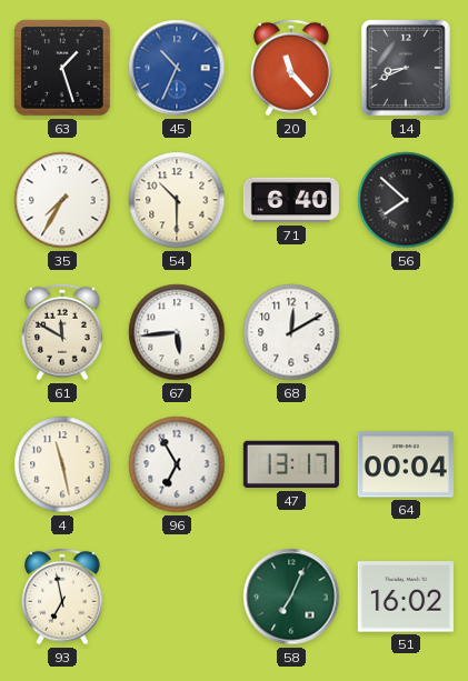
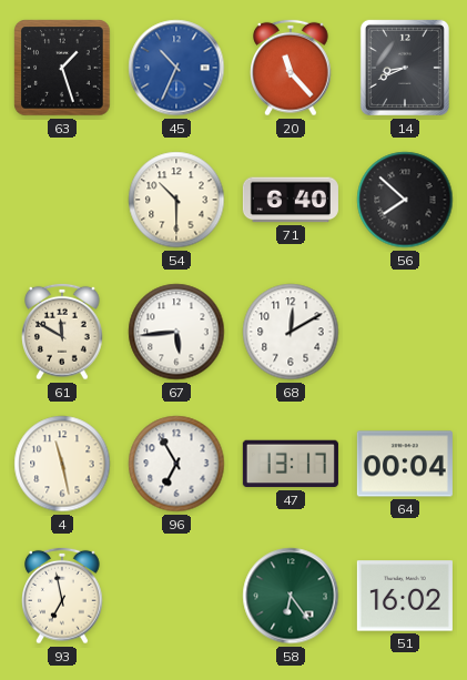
35: 7:35 -> none
58: 7:04 -> 6:24
